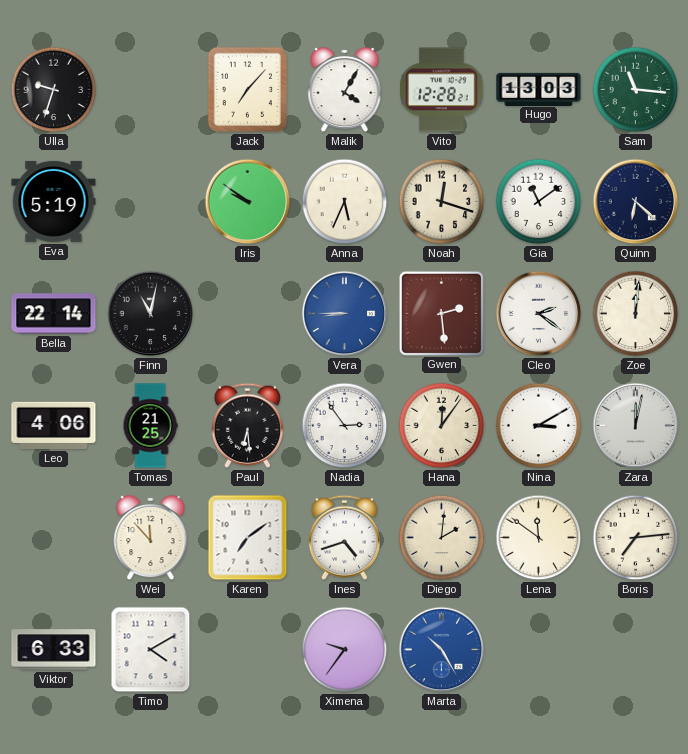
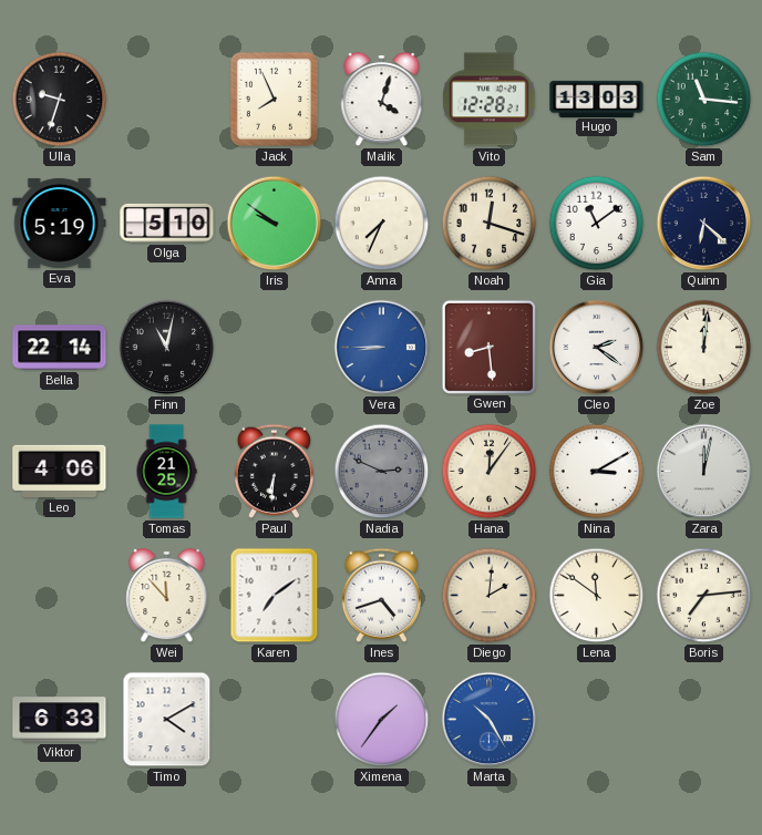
Jack: 7:07 -> 7:56
Malik: 4:05 -> 4:03
Olga: none -> 5:10
Anna: 5:34 -> 7:34
Gwen: 2:29 -> 8:29
Paul: 6:29 -> 6:31
Nadia: 2:54 -> 2:49
Nadia dial: white -> grey
Ximena: 9:36 -> 1:36
